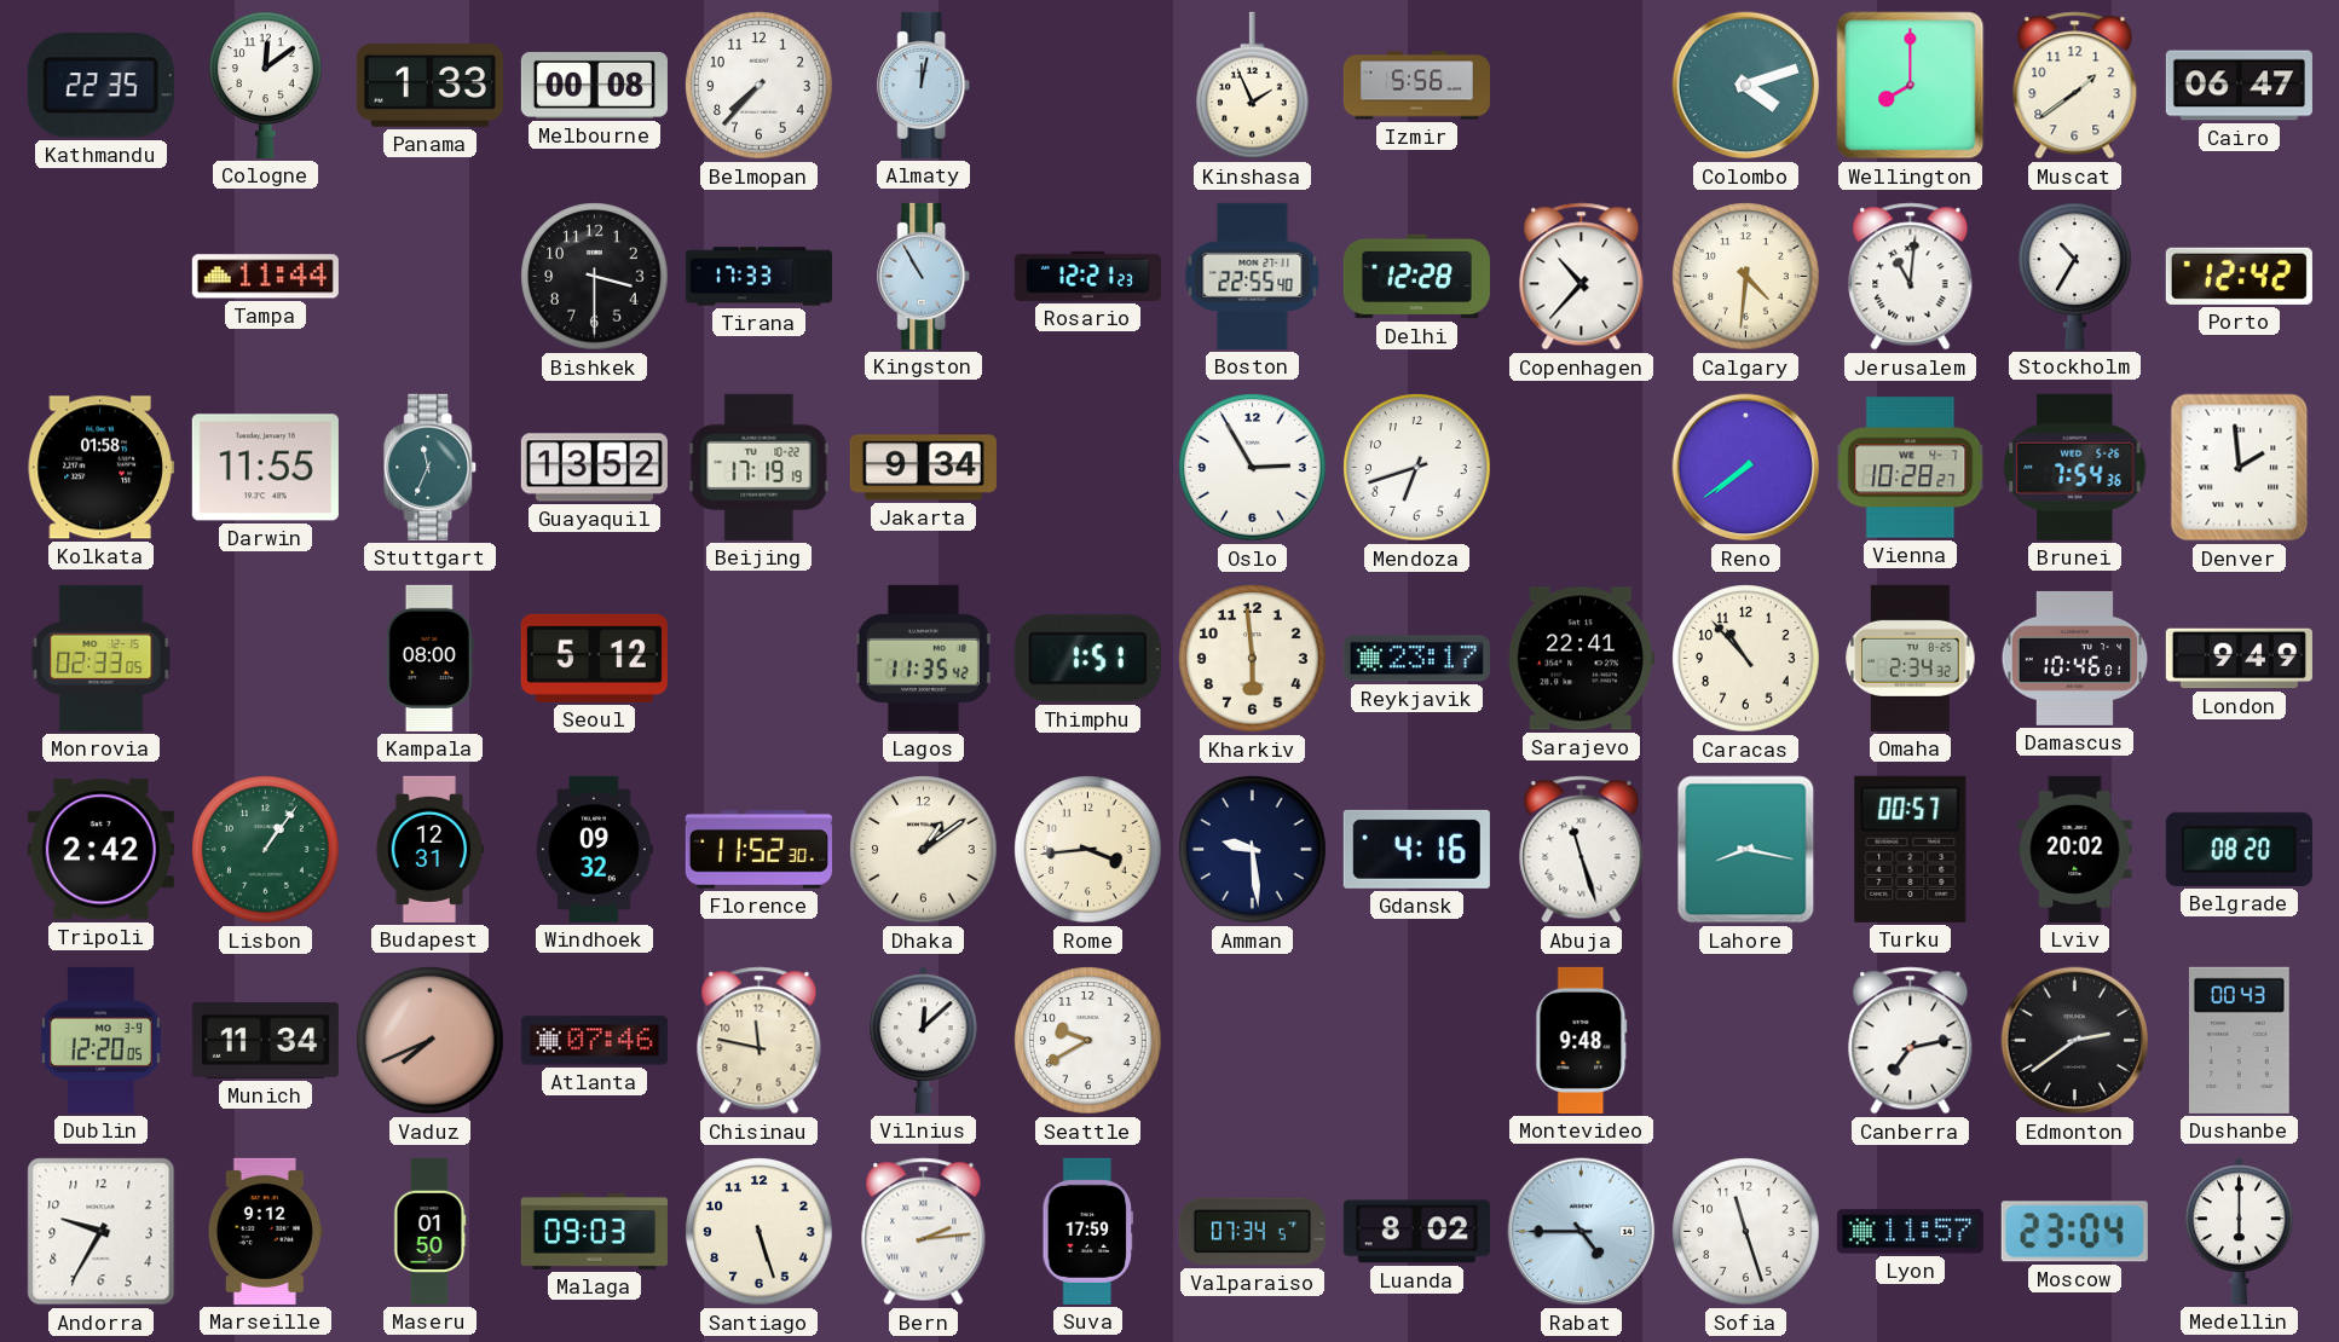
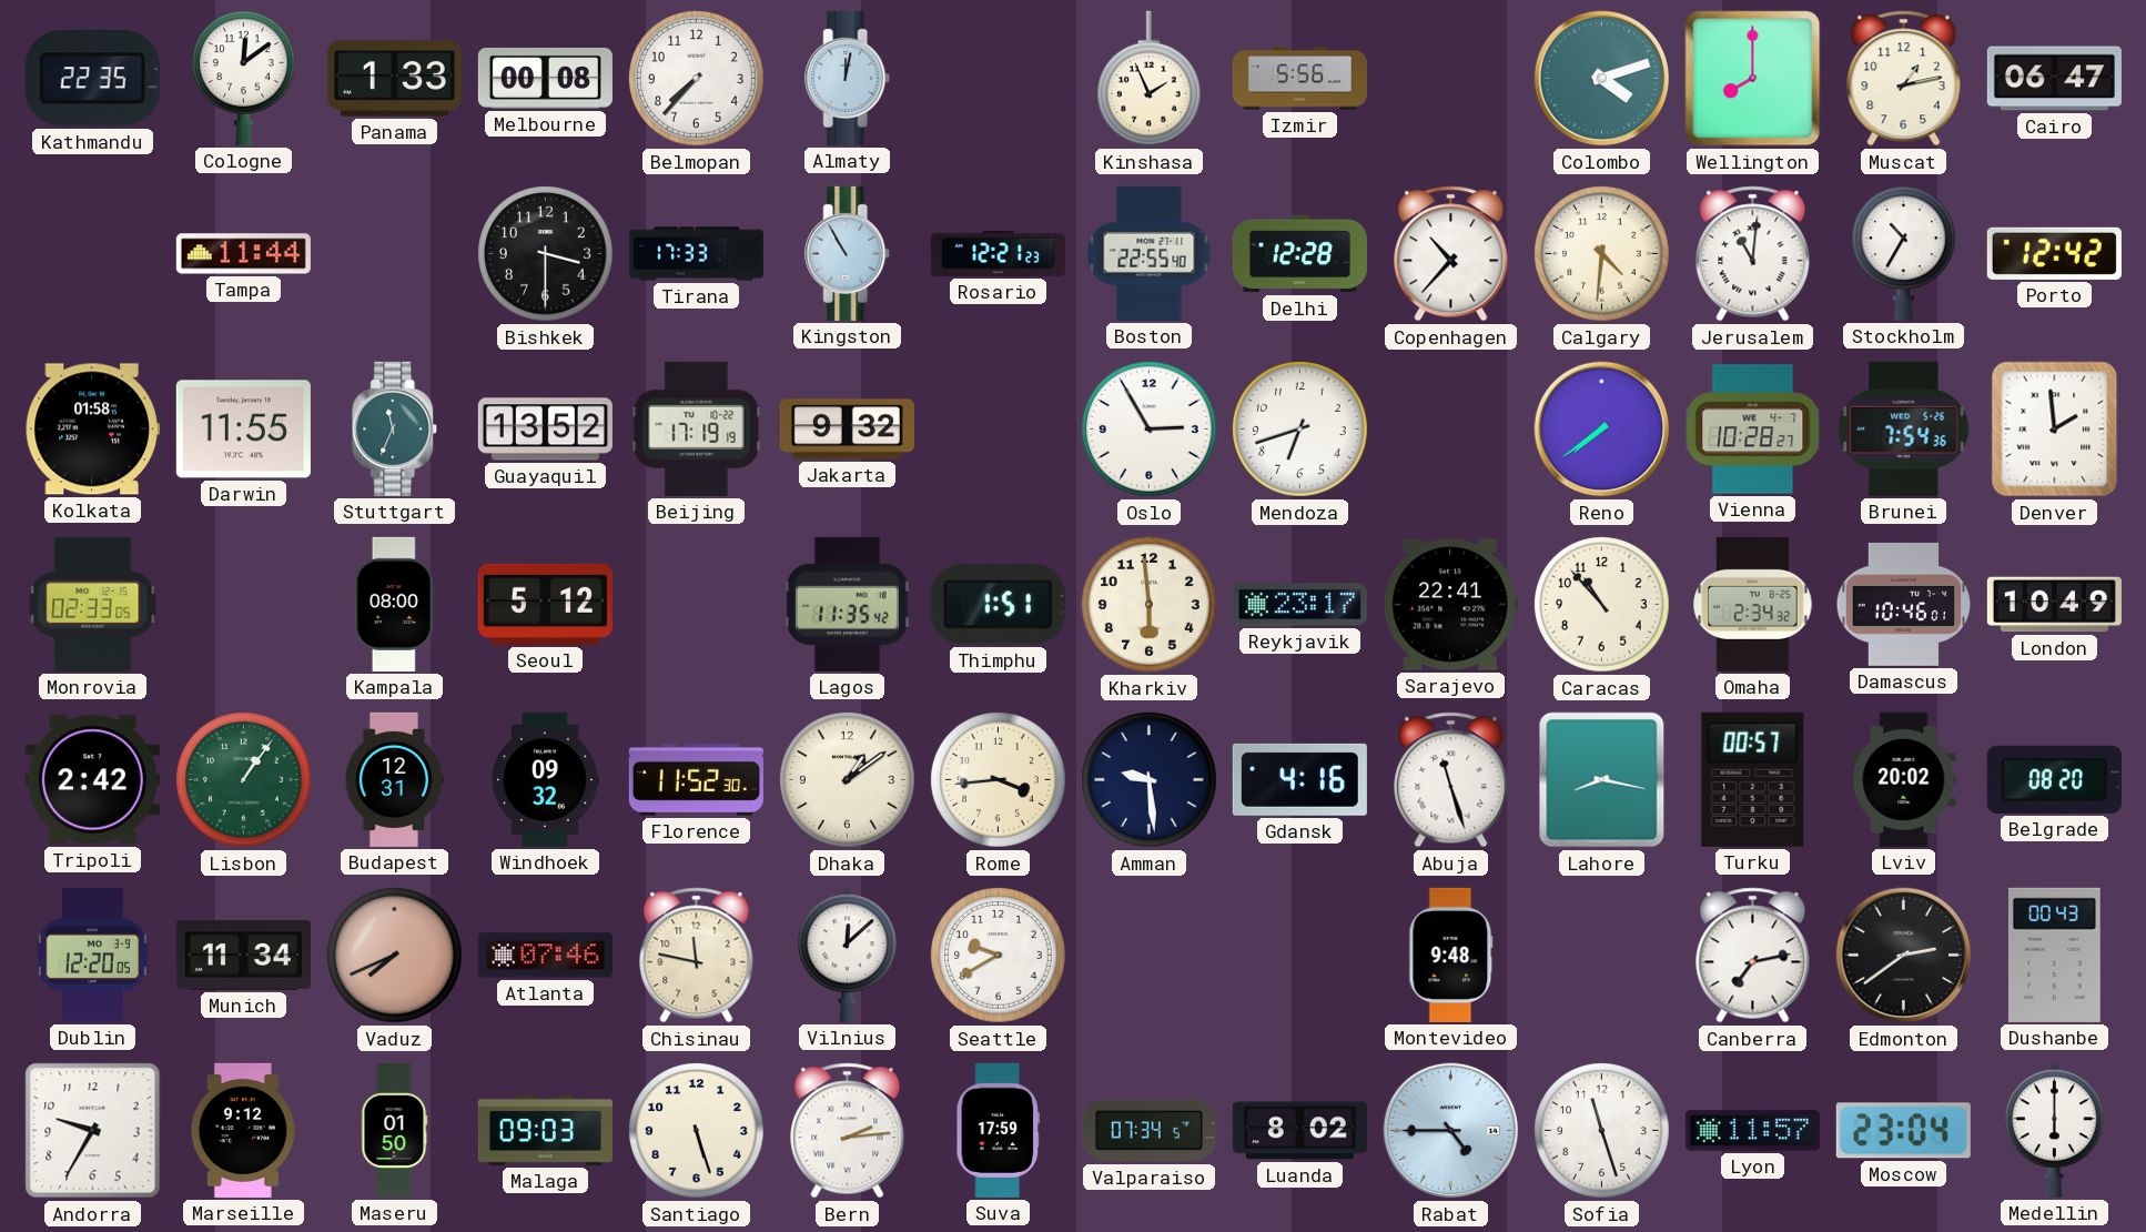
Muscat: 1:39 -> 1:13
Jakarta: 9:34 -> 9:32
London: 9:49 -> 10:49
